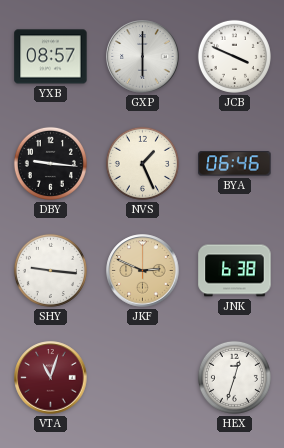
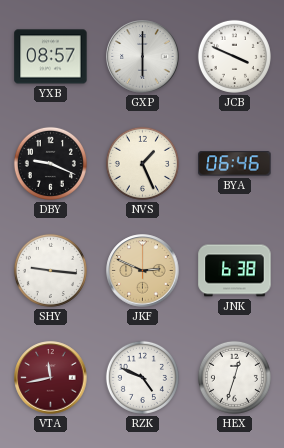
DBY: 9:16 -> 9:19
VTA: 11:03 -> 11:43
RZK: none -> 4:49
